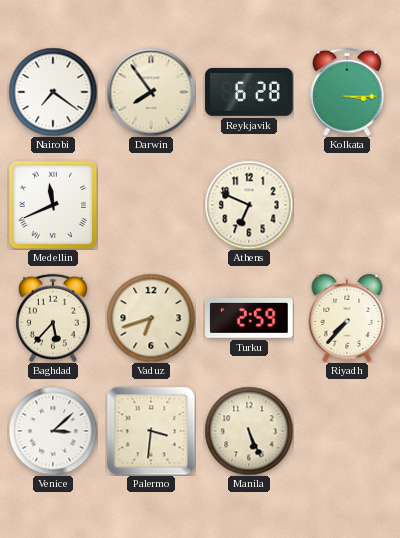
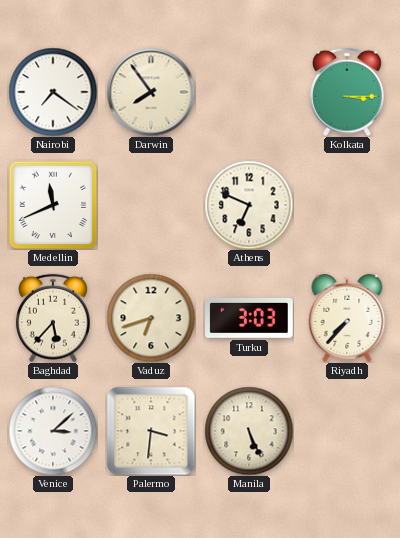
Reykjavik: 6:28 -> none
Turku: 2:59 -> 3:03
